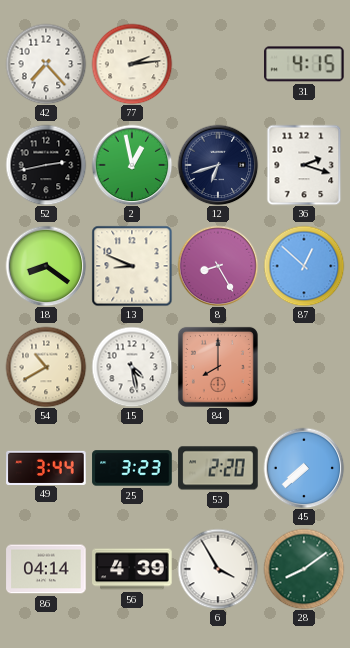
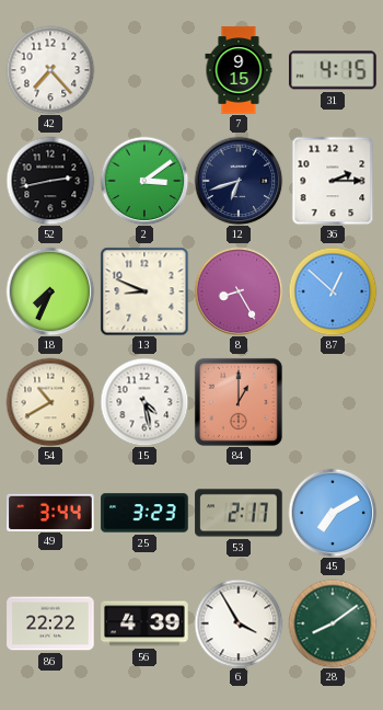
77: 2:14 -> none
7: none -> 9:15
2: 12:58 -> 3:09
36: 2:18 -> 2:15
18: 8:21 -> 7:34
84: 8:00 -> 1:00
53: 2:20 -> 2:17
45: 7:38 -> 7:10
86: 04:14 -> 22:22
